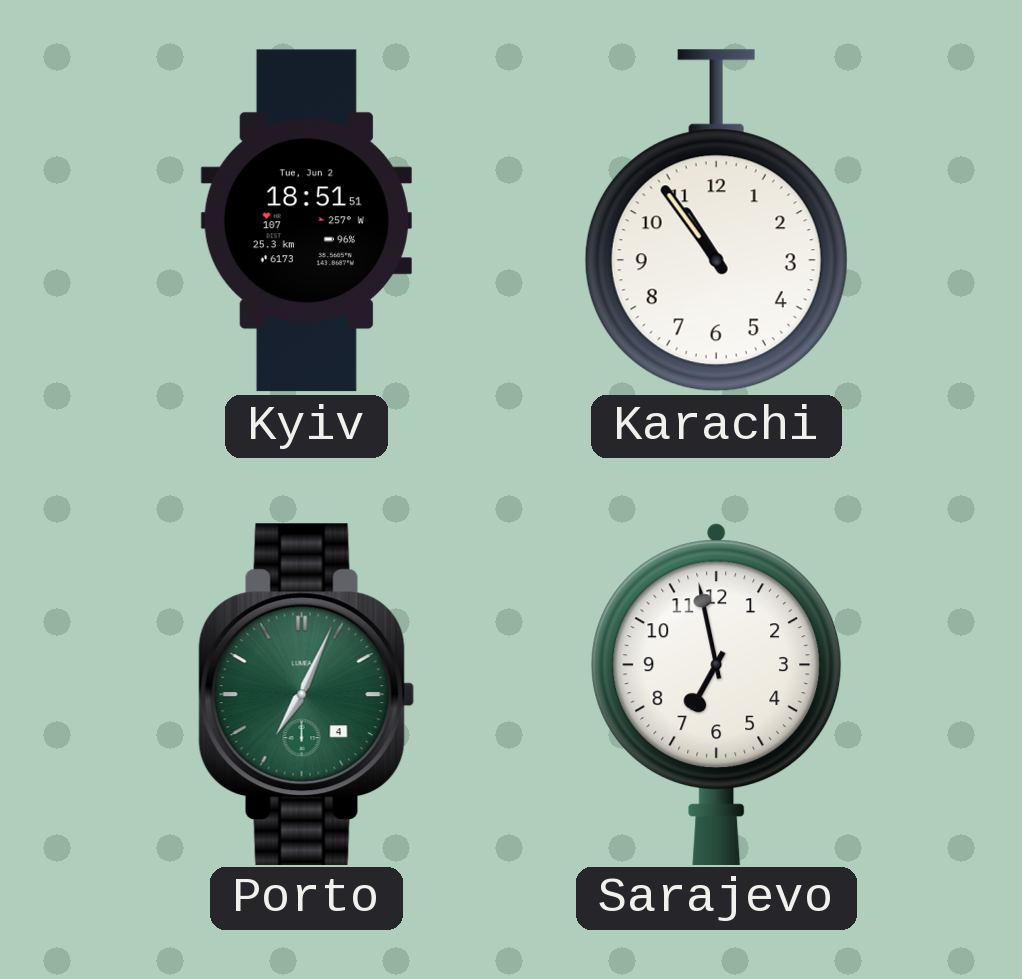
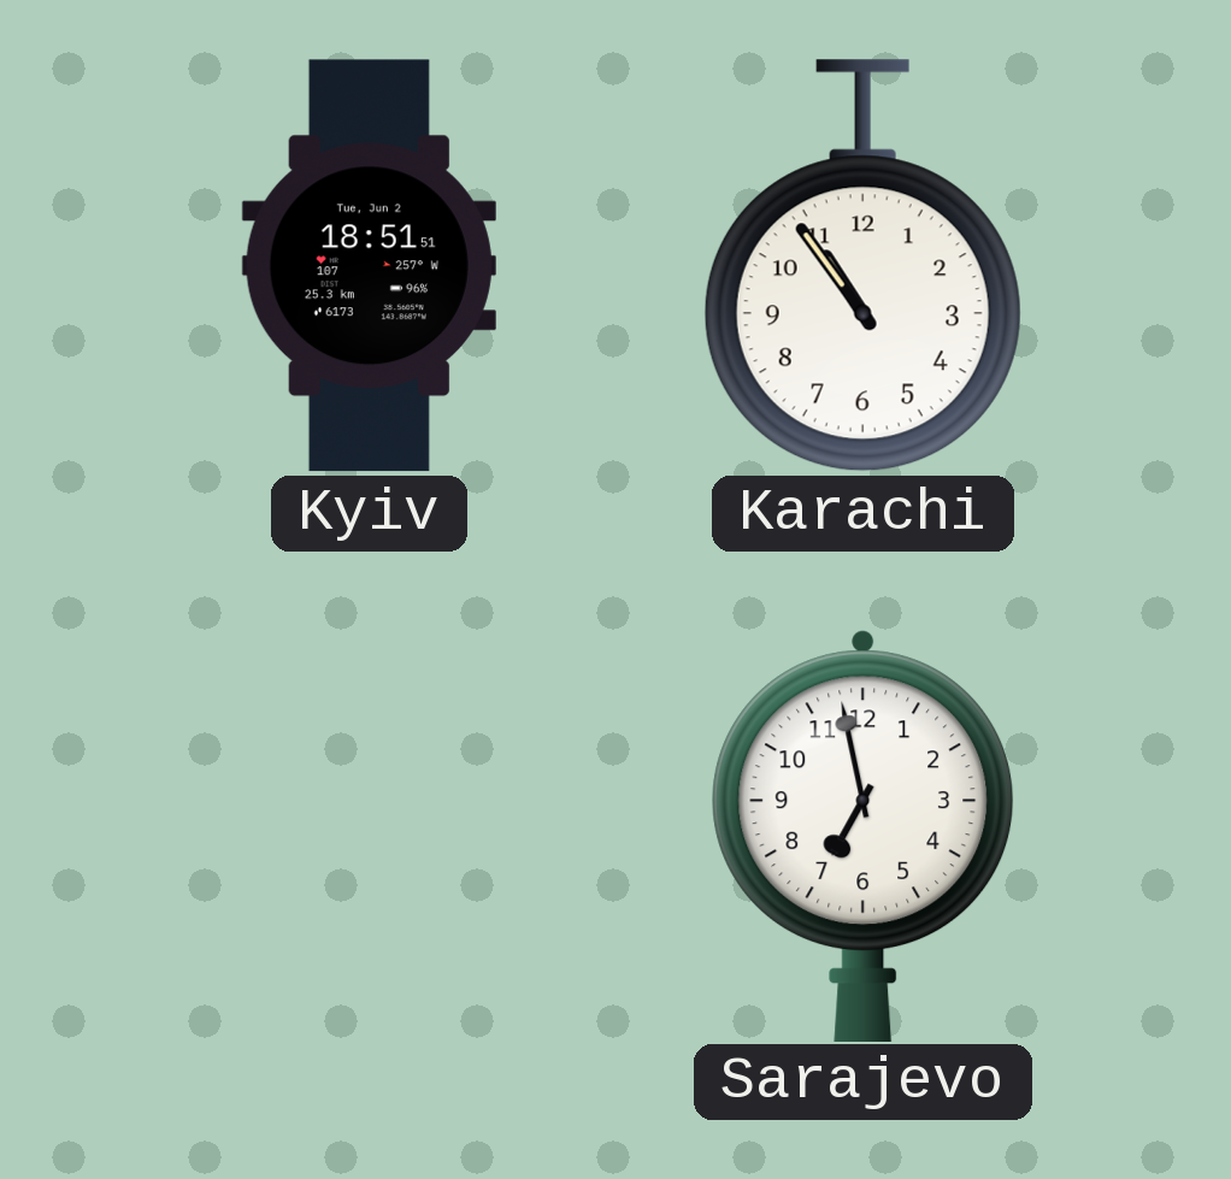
Porto: 7:04 -> none
